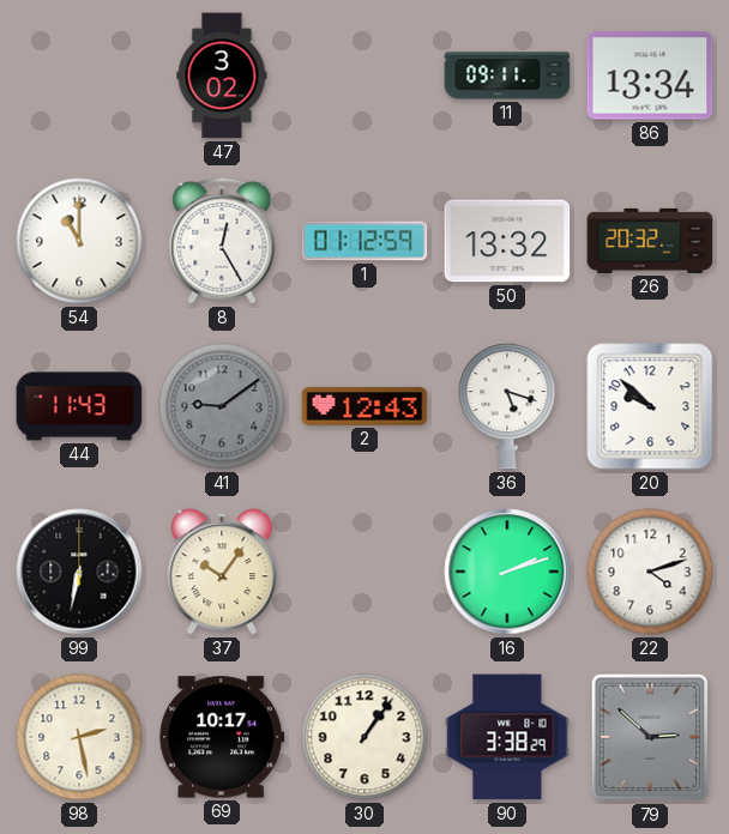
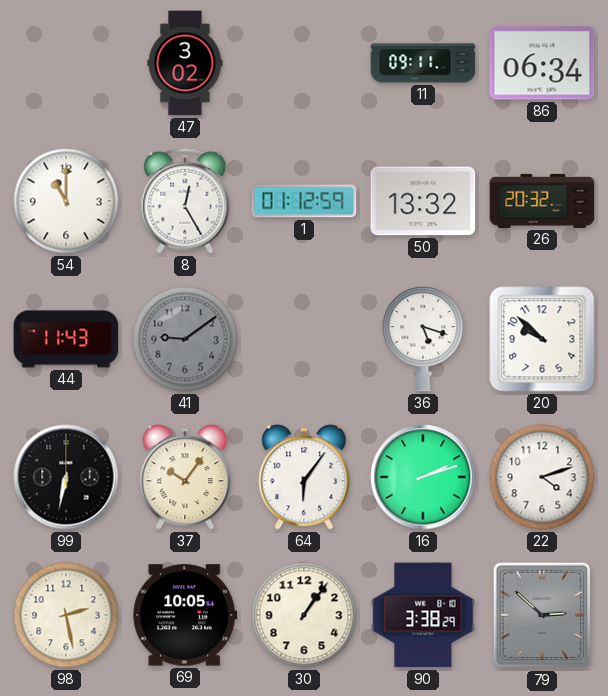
86: 13:34 -> 06:34
2: 12:43 -> none
64: none -> 6:06
69: 10:17 -> 10:05
